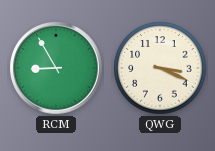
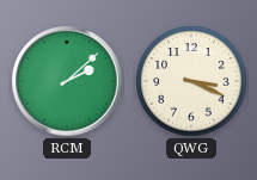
RCM: 8:55 -> 2:08
